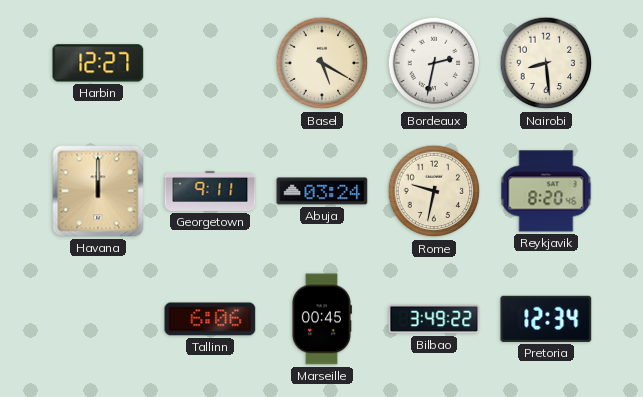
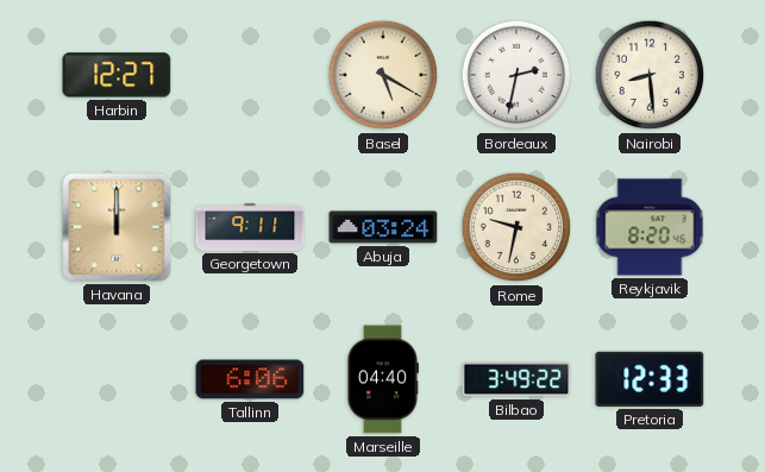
Marseille: 00:45 -> 04:40
Pretoria: 12:34 -> 12:33
